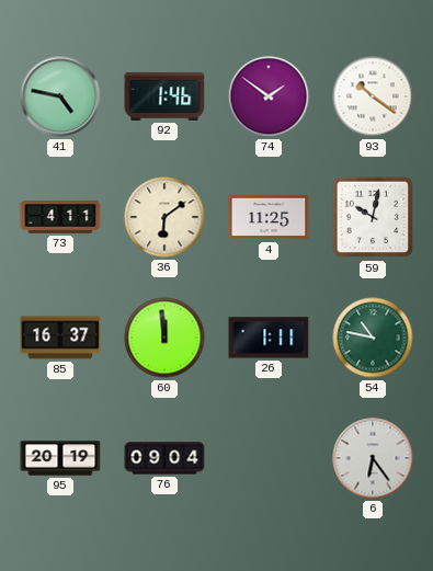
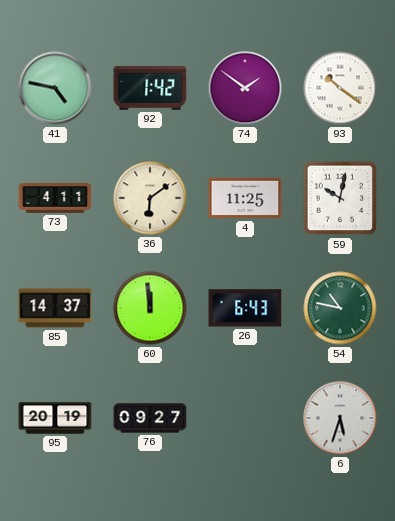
92: 1:46 -> 1:42
85: 16:37 -> 14:37
26: 1:11 -> 6:43
76: 09:04 -> 09:27
6: 6:24 -> 5:33
